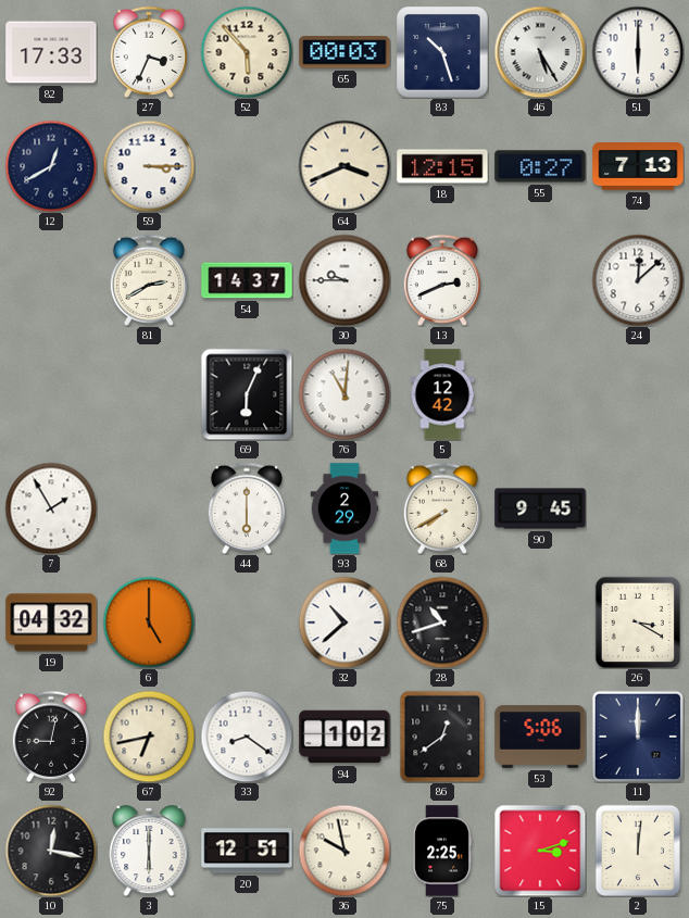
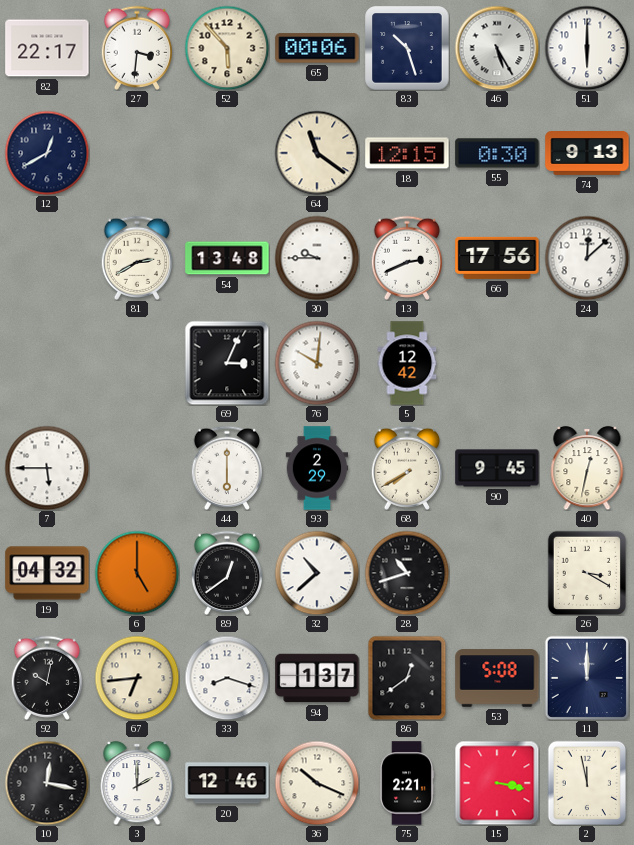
82: 17:33 -> 22:17
27: 3:34 -> 3:31
65: 00:03 -> 00:06
59: 3:15 -> none
64: 3:41 -> 11:21
55: 0:27 -> 0:30
74: 7:13 -> 9:13
54: 14:37 -> 13:48
66: none -> 17:56
69: 6:04 -> 3:04
76: 11:01 -> 10:01
7: 1:55 -> 5:45
40: none -> 12:32
89: none -> 12:39
92: 9:02 -> 10:02
67: 6:43 -> 6:44
33: 8:21 -> 8:18
94: 1:02 -> 1:37
53: 5:06 -> 5:08
3: 6:00 -> 2:00
20: 12:51 -> 12:46
36: 9:58 -> 10:19
75: 2:25 -> 2:21
15: 3:12 -> 3:17
2: 12:01 -> 11:58
